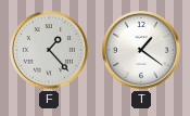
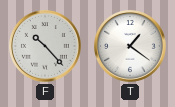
F: 1:23 -> 10:23
